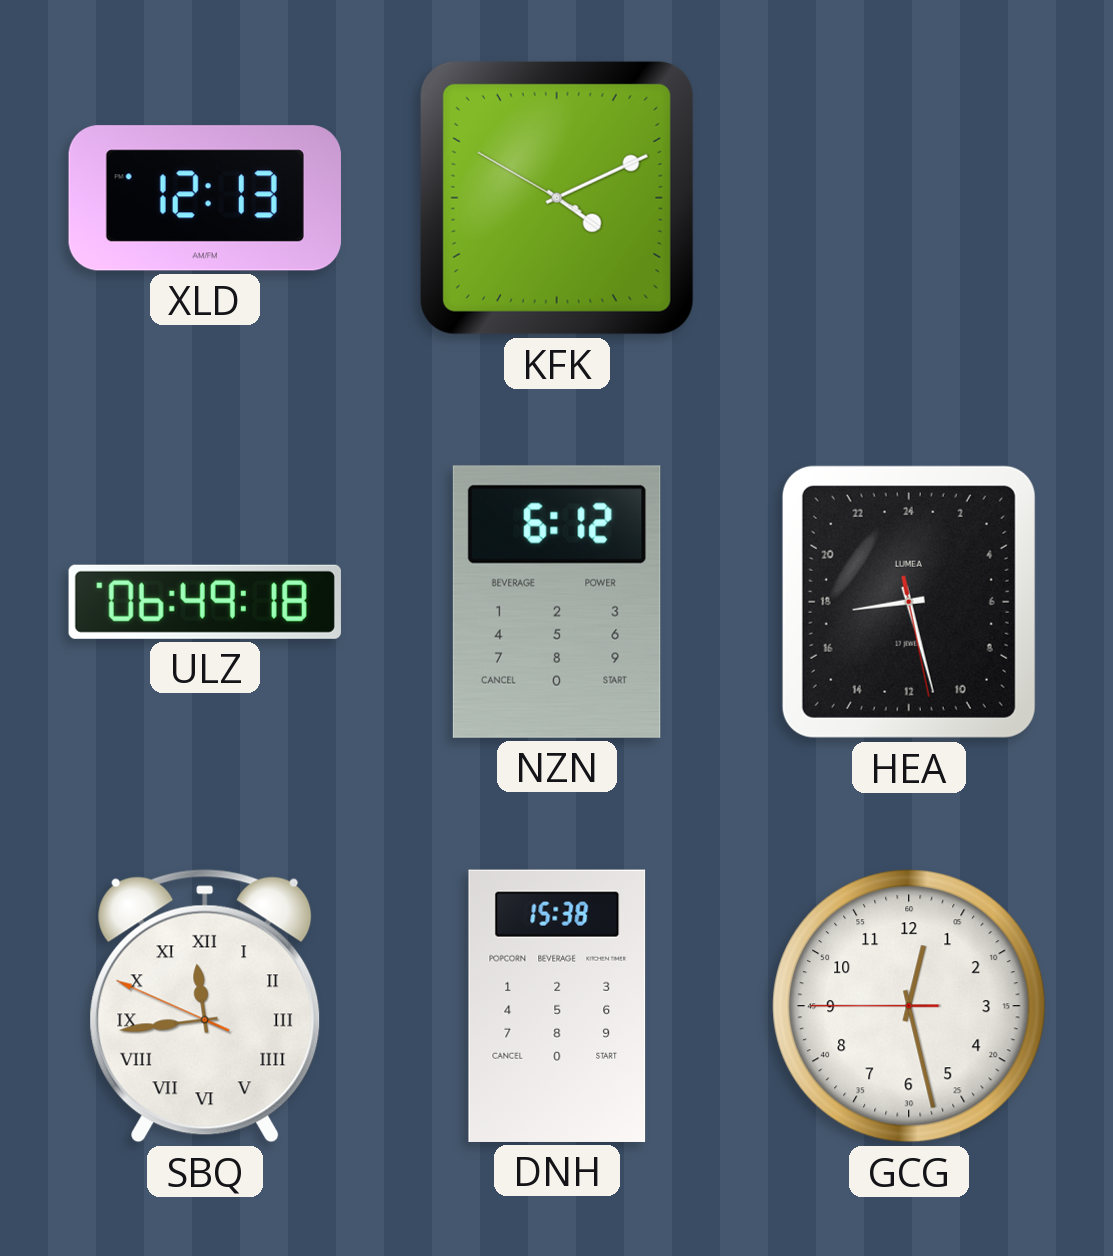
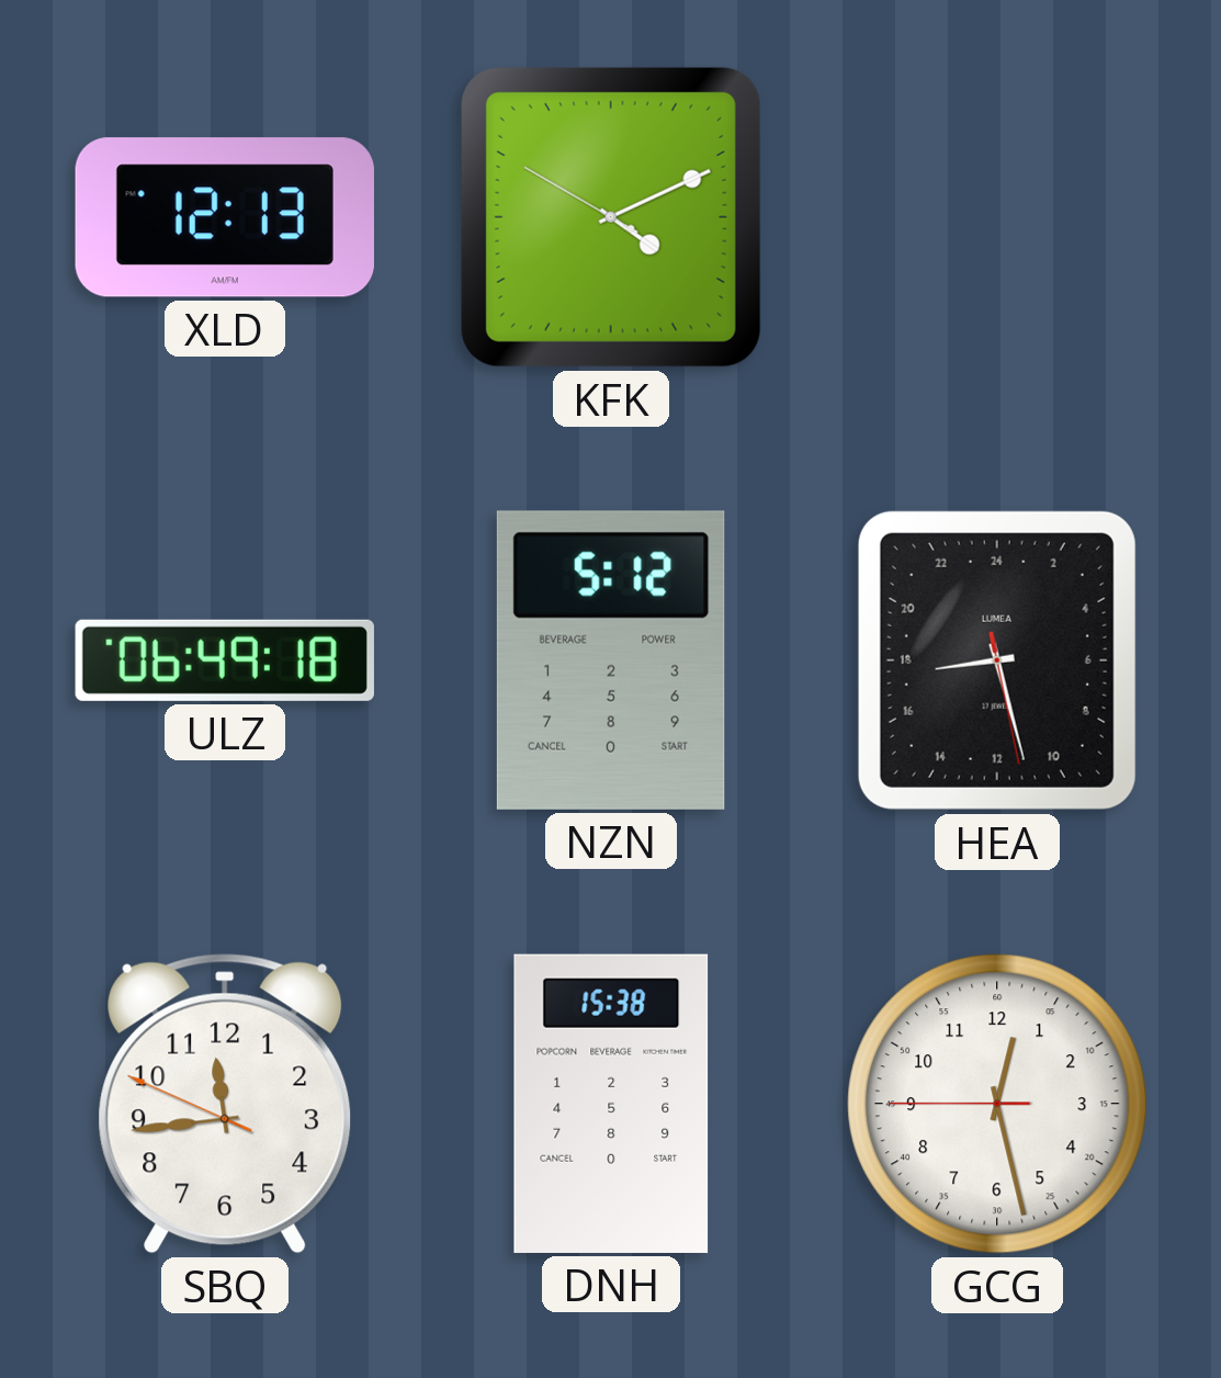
NZN: 6:12 -> 5:12
SBQ numerals: Roman -> Arabic
